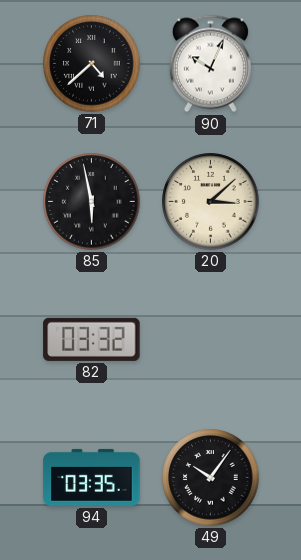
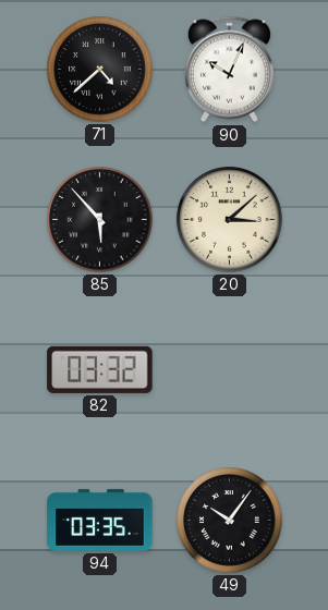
85: 5:58 -> 5:53
